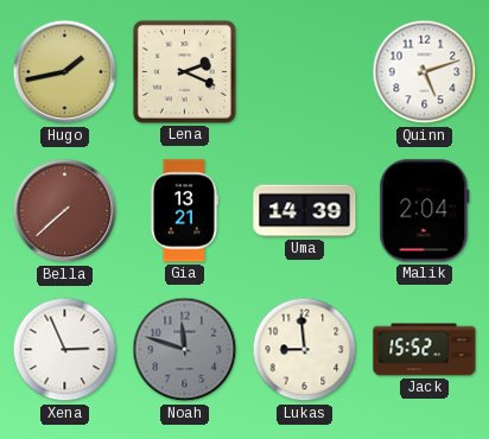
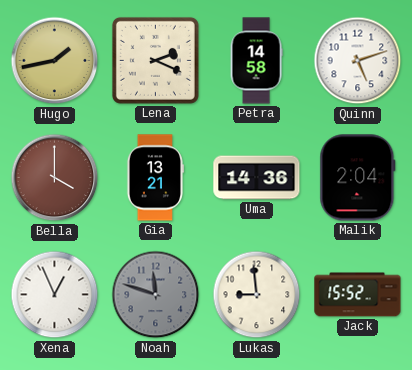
Petra: none -> 14:58
Bella: 7:38 -> 4:00
Uma: 14:39 -> 14:36
Xena: 2:56 -> 12:56
